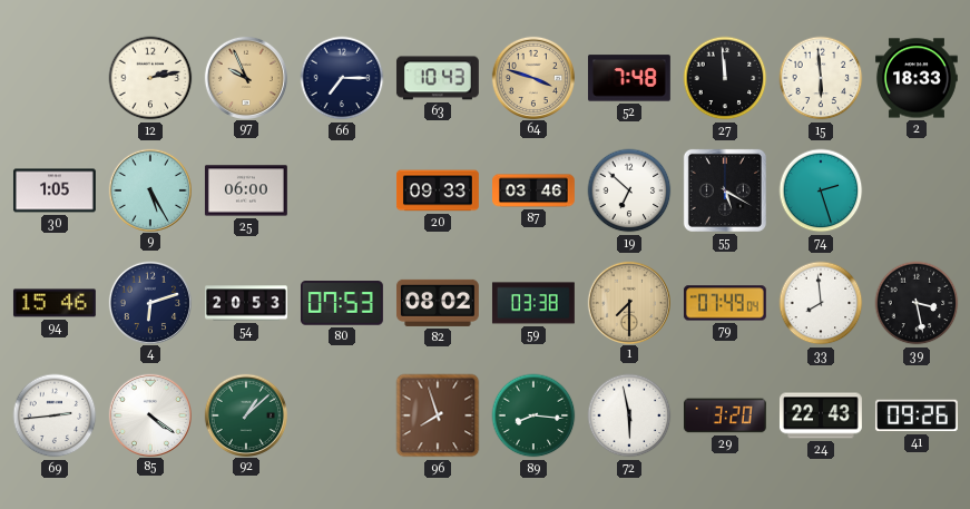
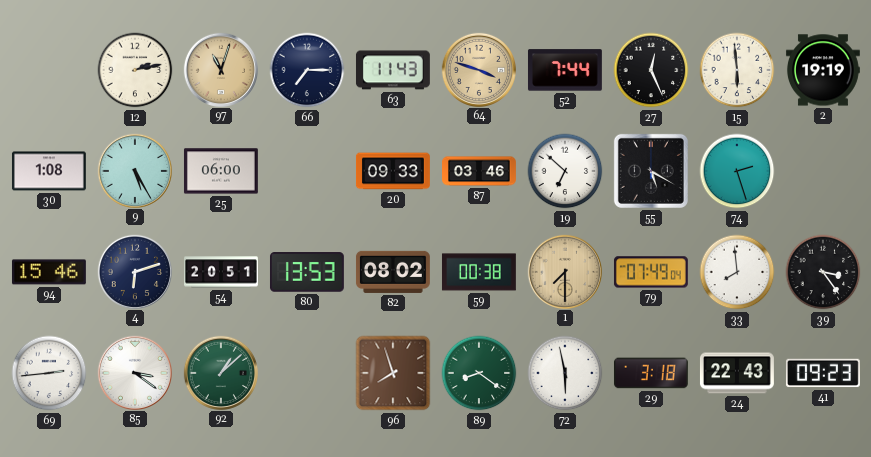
97: 9:56 -> 11:03
63: 10:43 -> 11:43
52: 7:48 -> 7:44
27: 11:59 -> 12:26
2: 18:33 -> 19:19
30: 1:05 -> 1:08
54: 20:53 -> 20:51
80: 07:53 -> 13:53
59: 03:38 -> 00:38
39: 3:28 -> 3:24
85: 4:21 -> 3:21
89: 8:16 -> 8:21
29: 3:20 -> 3:18
41: 09:26 -> 09:23
